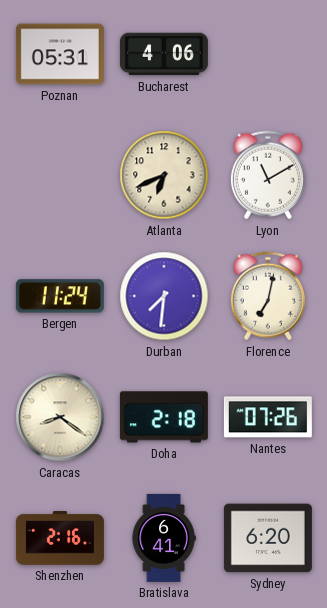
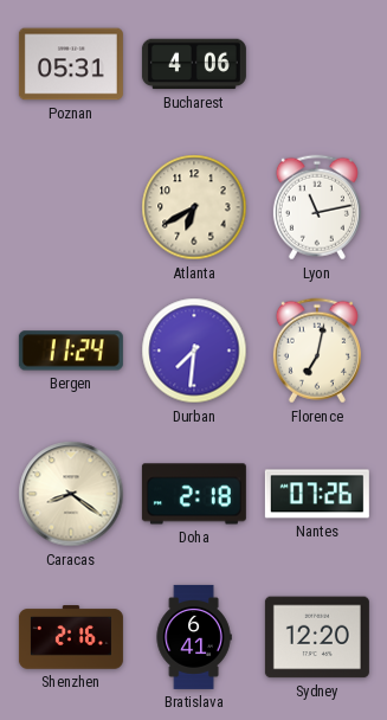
Atlanta: 6:41 -> 6:40
Lyon: 11:10 -> 11:13
Sydney: 6:20 -> 12:20
